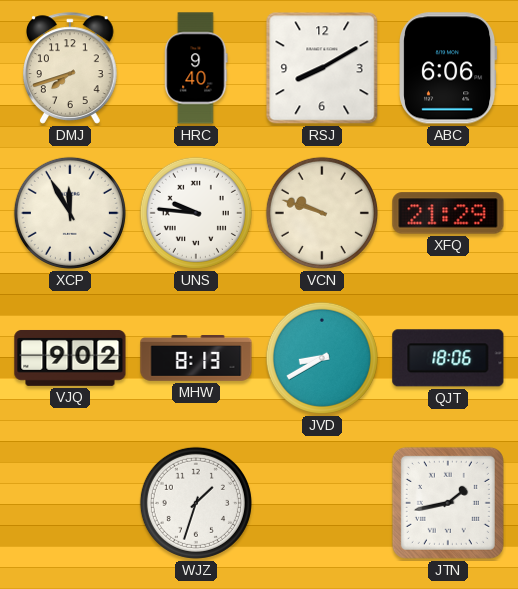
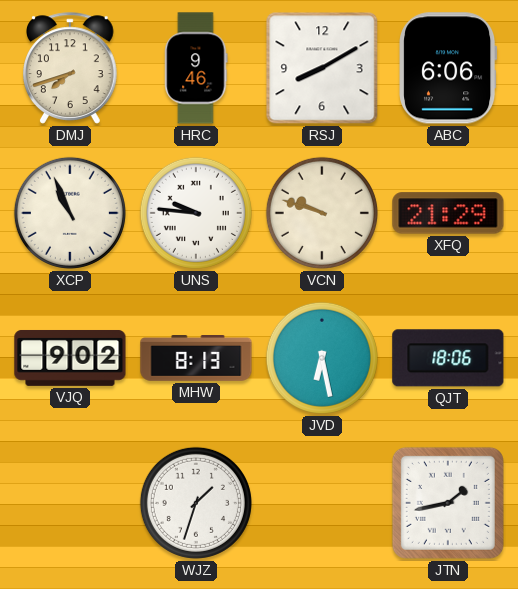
HRC: 9:40 -> 9:46
XCP: 11:55 -> 10:56
JVD: 8:40 -> 6:28
